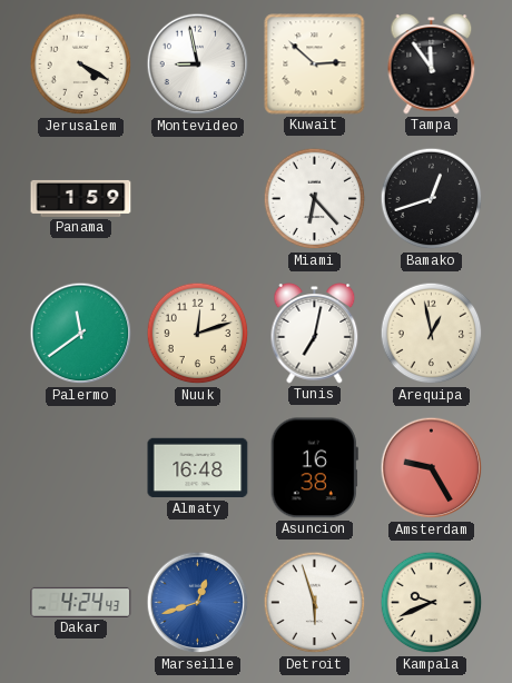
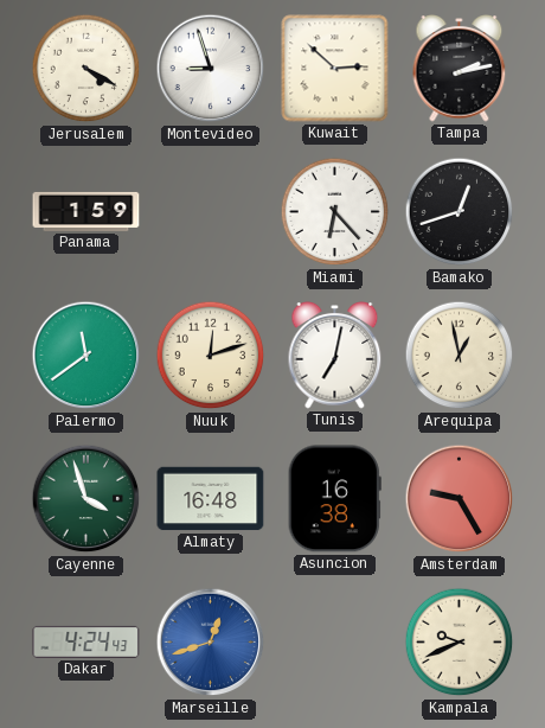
Montevideo: 8:58 -> 8:57
Tampa: 11:54 -> 2:13
Cayenne: none -> 3:57
Detroit: 5:57 -> none
